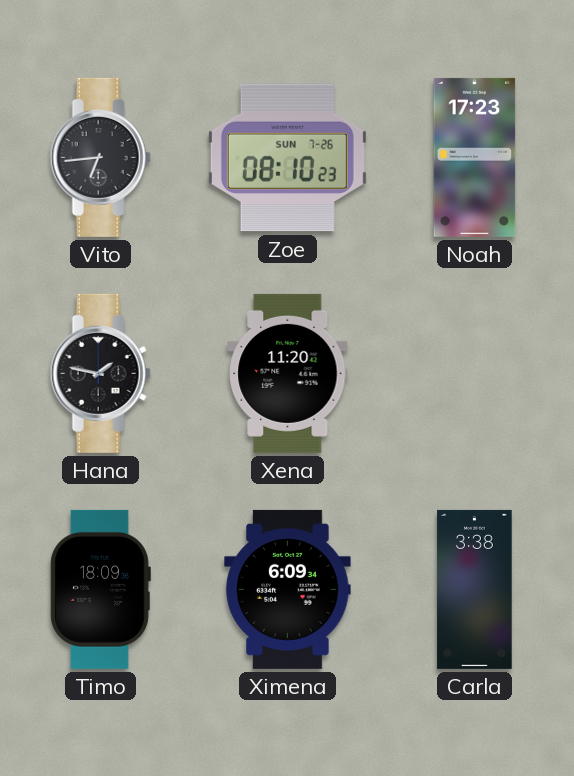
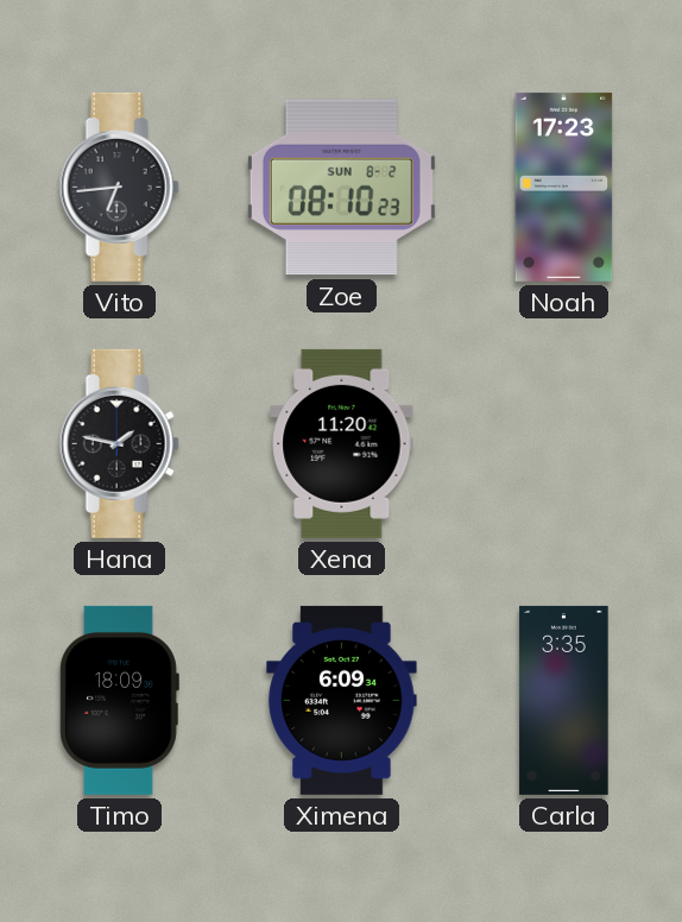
Zoe date: SUN 7-26 -> SUN 8-2
Carla: 3:38 -> 3:35
